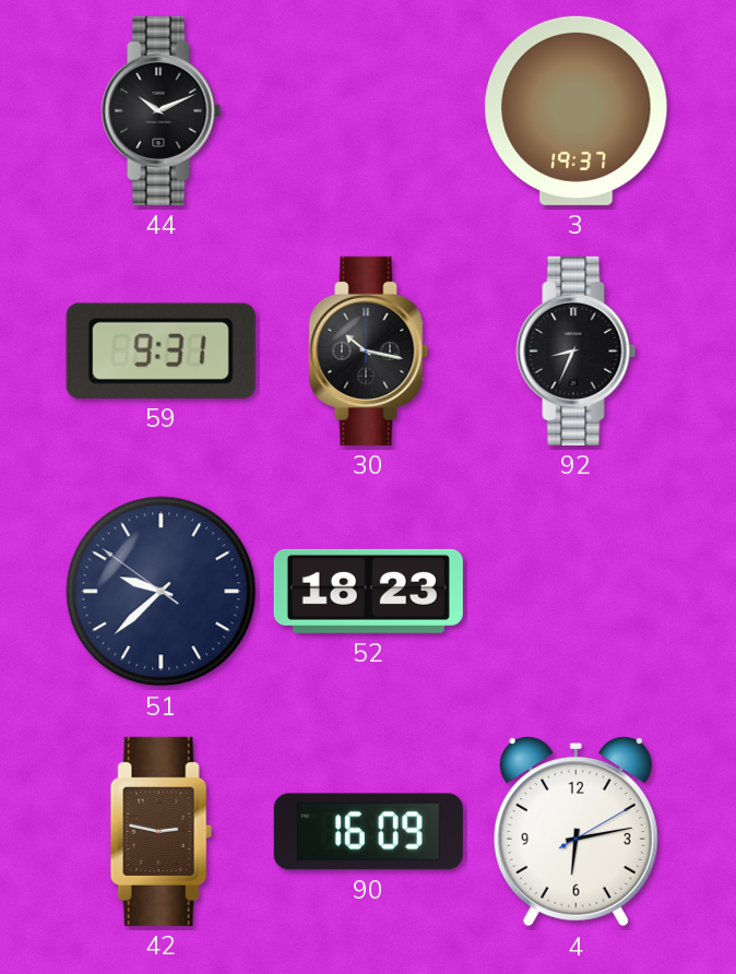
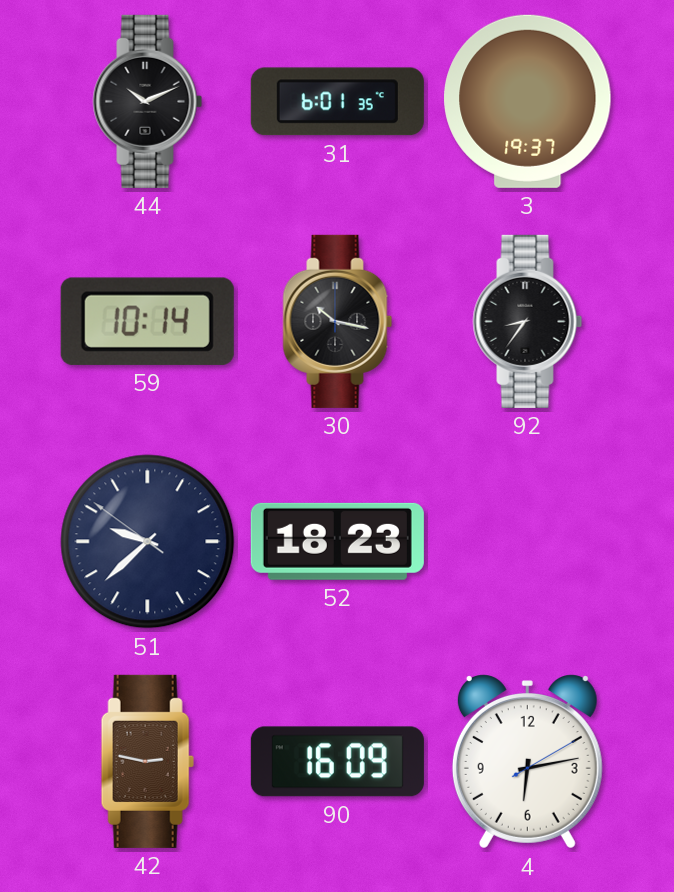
31: none -> 6:01
59: 9:31 -> 10:14
92: 8:34 -> 8:36
